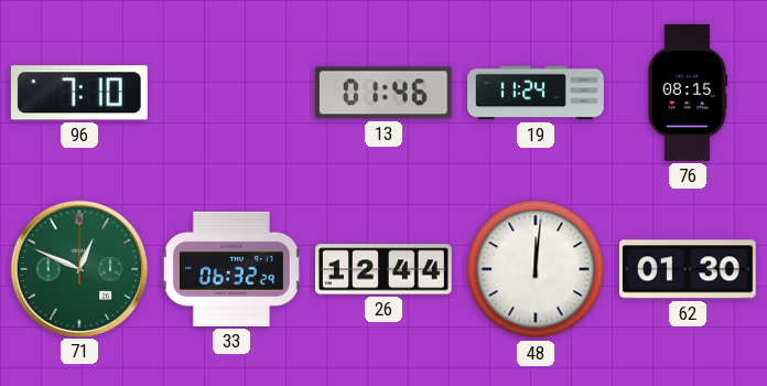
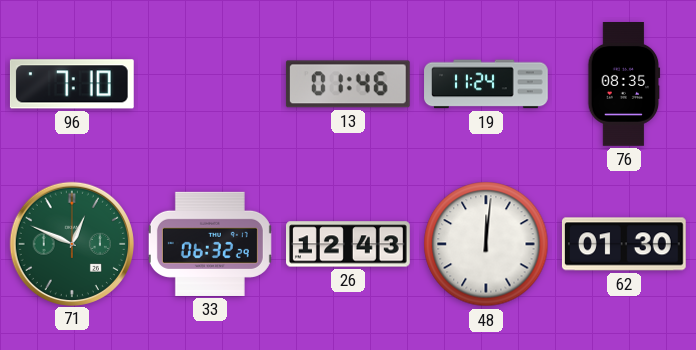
76: 08:15 -> 08:35
26: 12:44 -> 12:43
